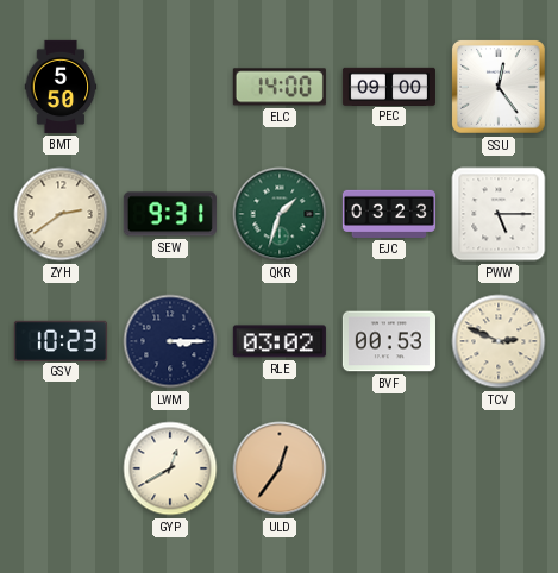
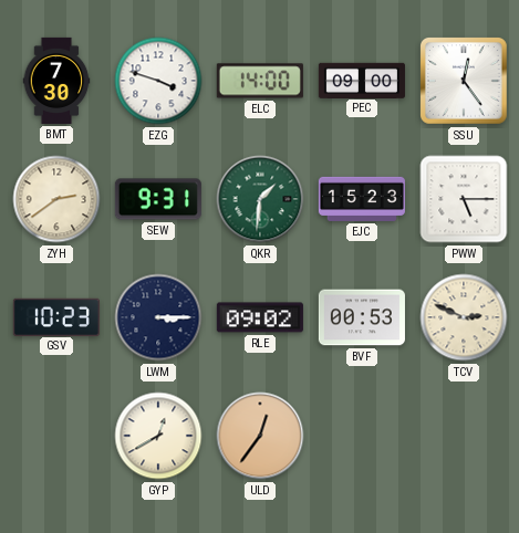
BMT: 5:50 -> 7:30
EZG: none -> 3:48
QKR: 1:33 -> 1:31
EJC: 03:23 -> 15:23
RLE: 03:02 -> 09:02
